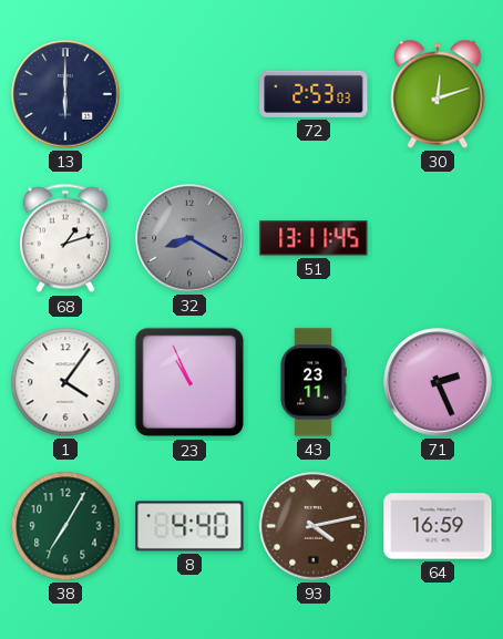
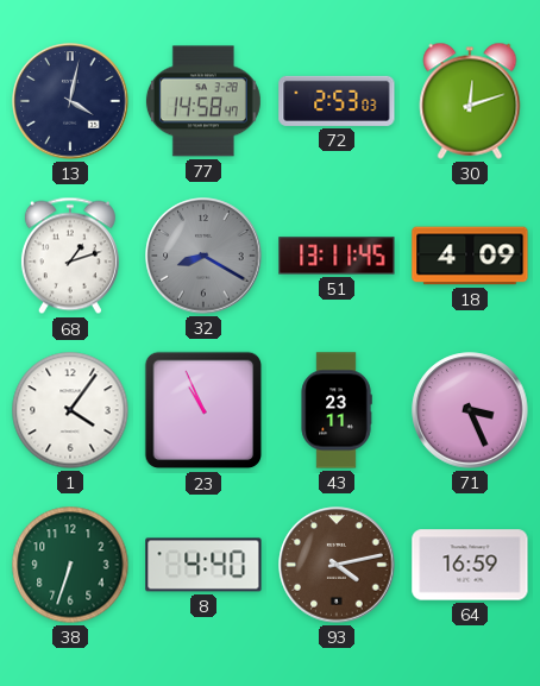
13: 6:00 -> 4:02
77: none -> 14:58
18: none -> 4:09
71: 2:26 -> 3:26
38: 7:05 -> 6:33
